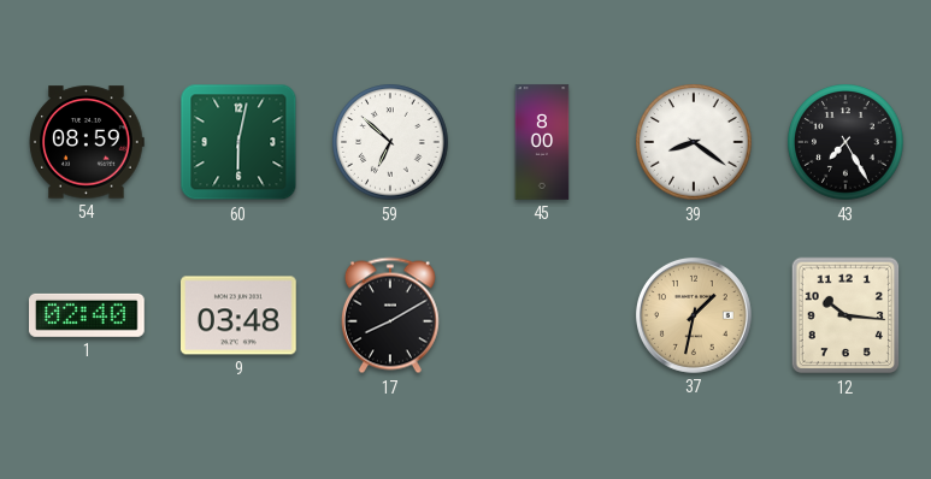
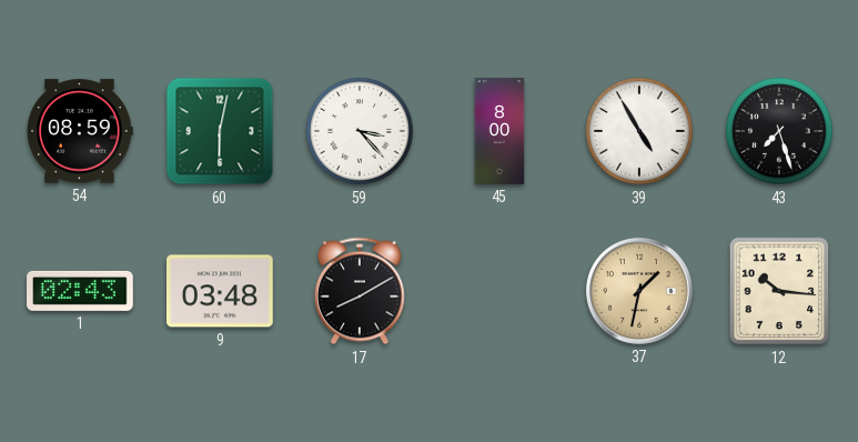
59: 6:52 -> 3:23
39: 8:21 -> 4:55
43: 7:25 -> 7:27
1: 02:40 -> 02:43
